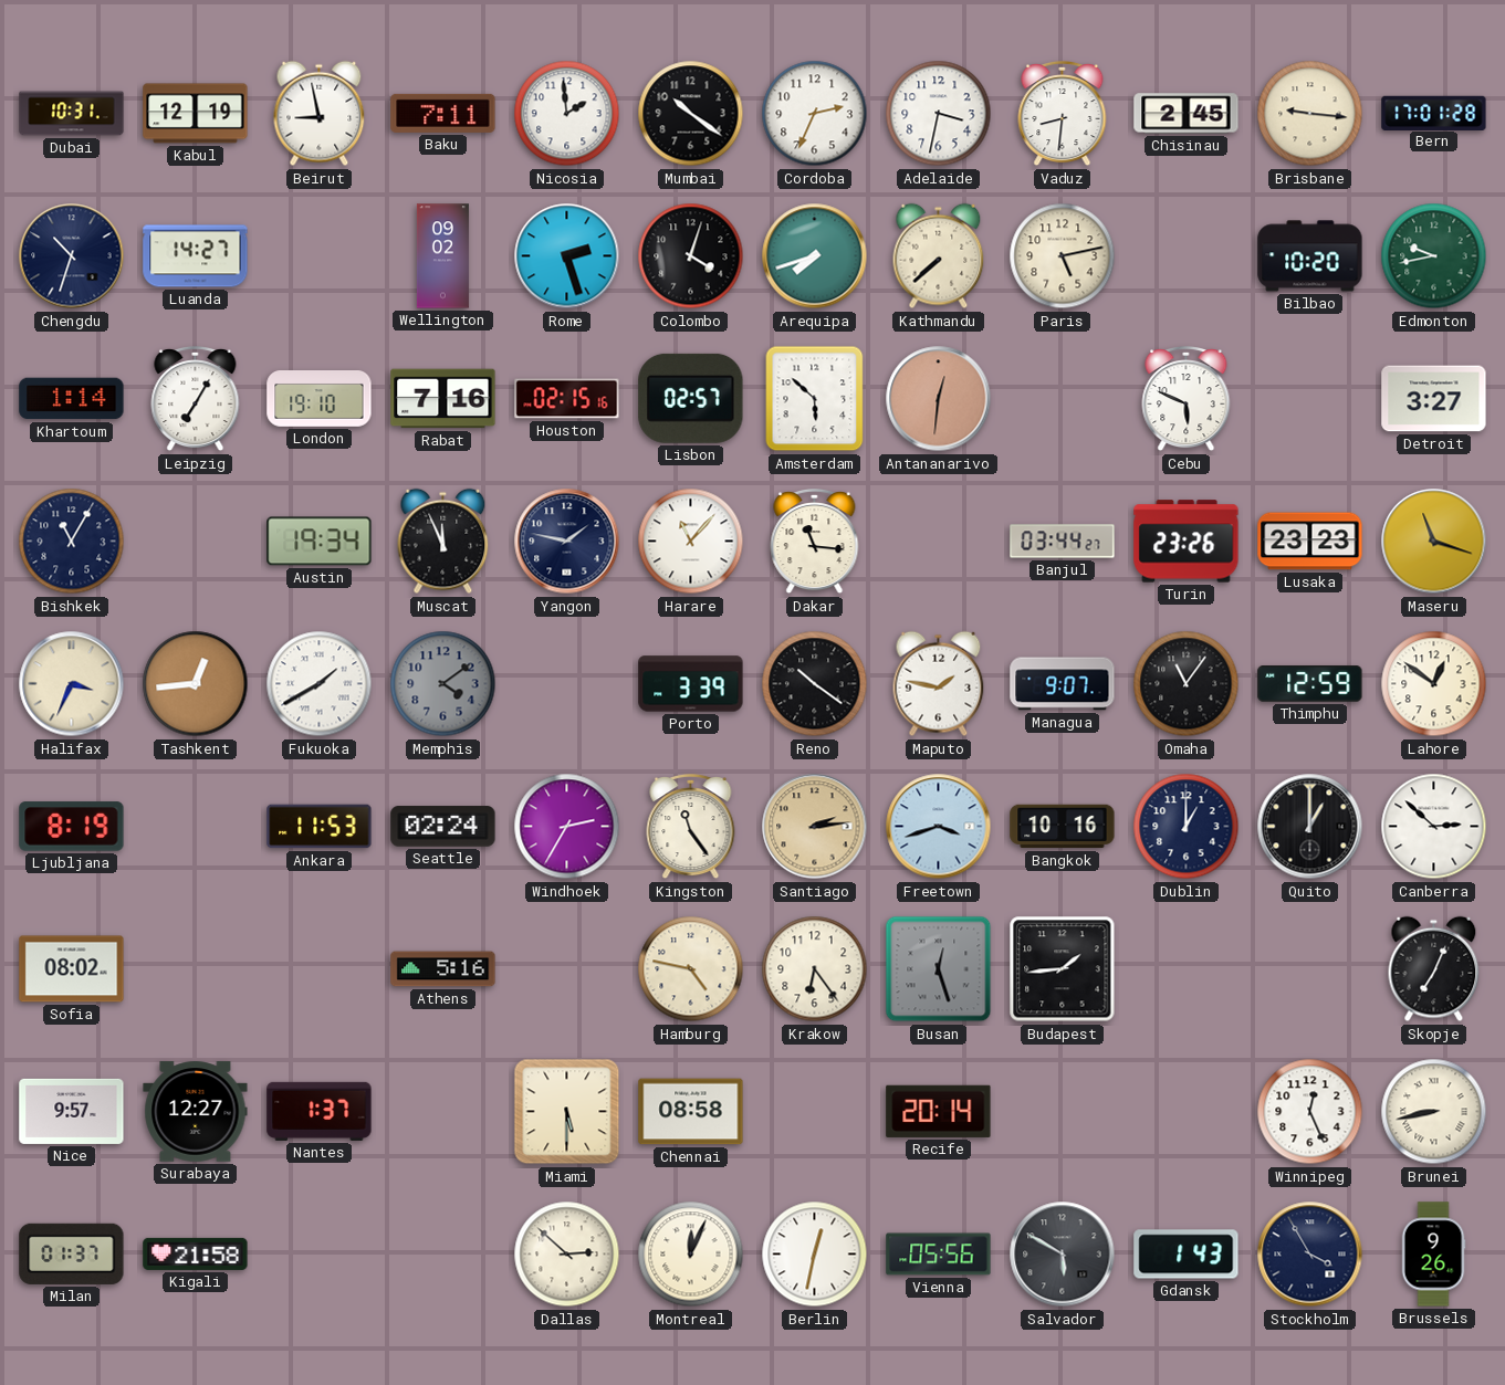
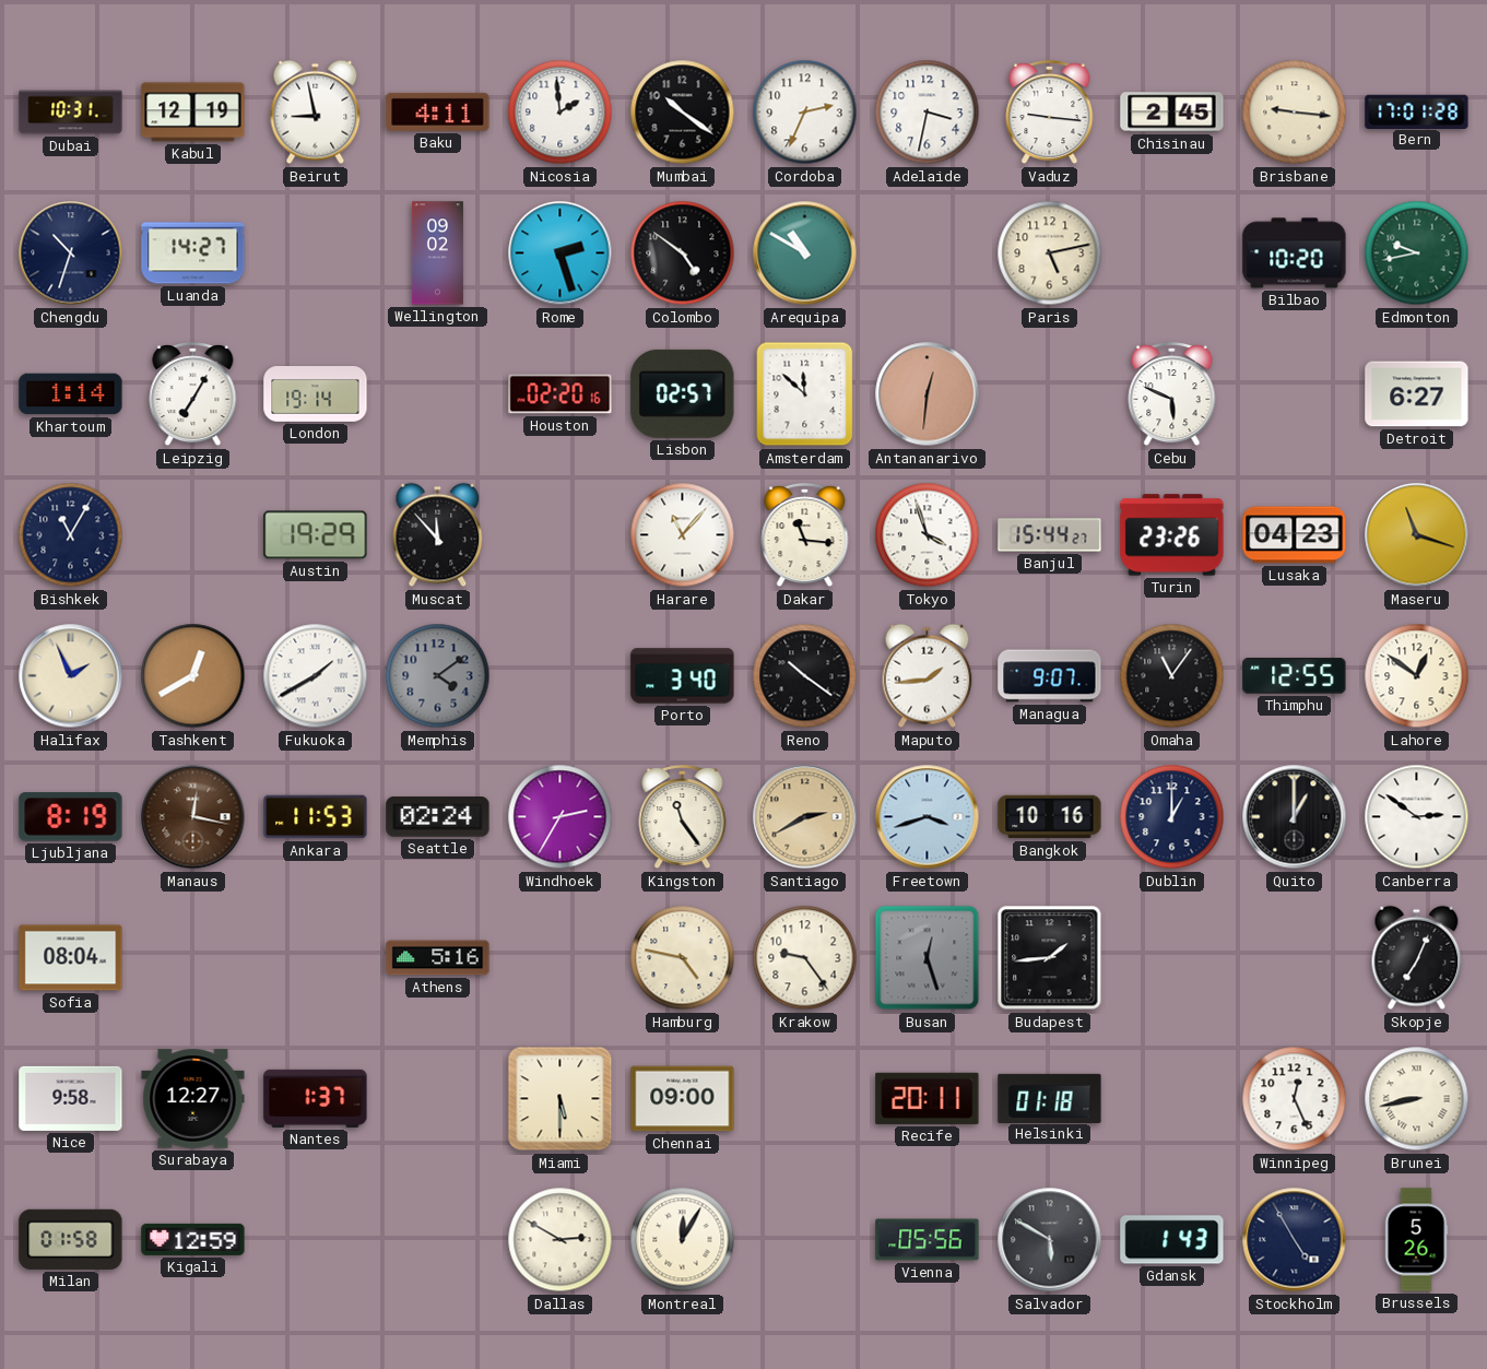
Baku: 7:11 -> 4:11
Vaduz: 8:31 -> 9:16
Colombo: 4:03 -> 4:51
Arequipa: 7:42 -> 10:50
Kathmandu: 7:38 -> none
London: 19:10 -> 19:14
Rabat: 7:16 -> none
Houston: 02:15 -> 02:20
Amsterdam: 5:52 -> 11:52
Detroit: 3:27 -> 6:27
Austin: 19:34 -> 19:29
Muscat: 11:56 -> 11:53
Yangon: 1:47 -> none
Tokyo: none -> 3:57
Banjul: 03:44 -> 15:44
Lusaka: 23:23 -> 04:23
Halifax: 3:34 -> 1:56
Tashkent: 12:44 -> 12:40
Porto: 3:39 -> 3:40
Maputo: 1:47 -> 1:44
Thimphu: 12:59 -> 12:55
Manaus: none -> 12:17
Santiago: 2:14 -> 2:40
Canberra: 2:52 -> 2:51
Sofia: 08:02 -> 08:04
Krakow: 6:24 -> 9:24
Nice: 9:57 -> 9:58
Chennai: 08:58 -> 09:00
Recife: 20:14 -> 20:11
Helsinki: none -> 01:18
Milan: 01:37 -> 01:58
Kigali: 21:58 -> 12:59
Dallas: 2:52 -> 2:50
Montreal: 12:04 -> 12:05
Berlin: 12:32 -> none
Stockholm: 3:55 -> 4:55
Brussels: 9:26 -> 5:26
